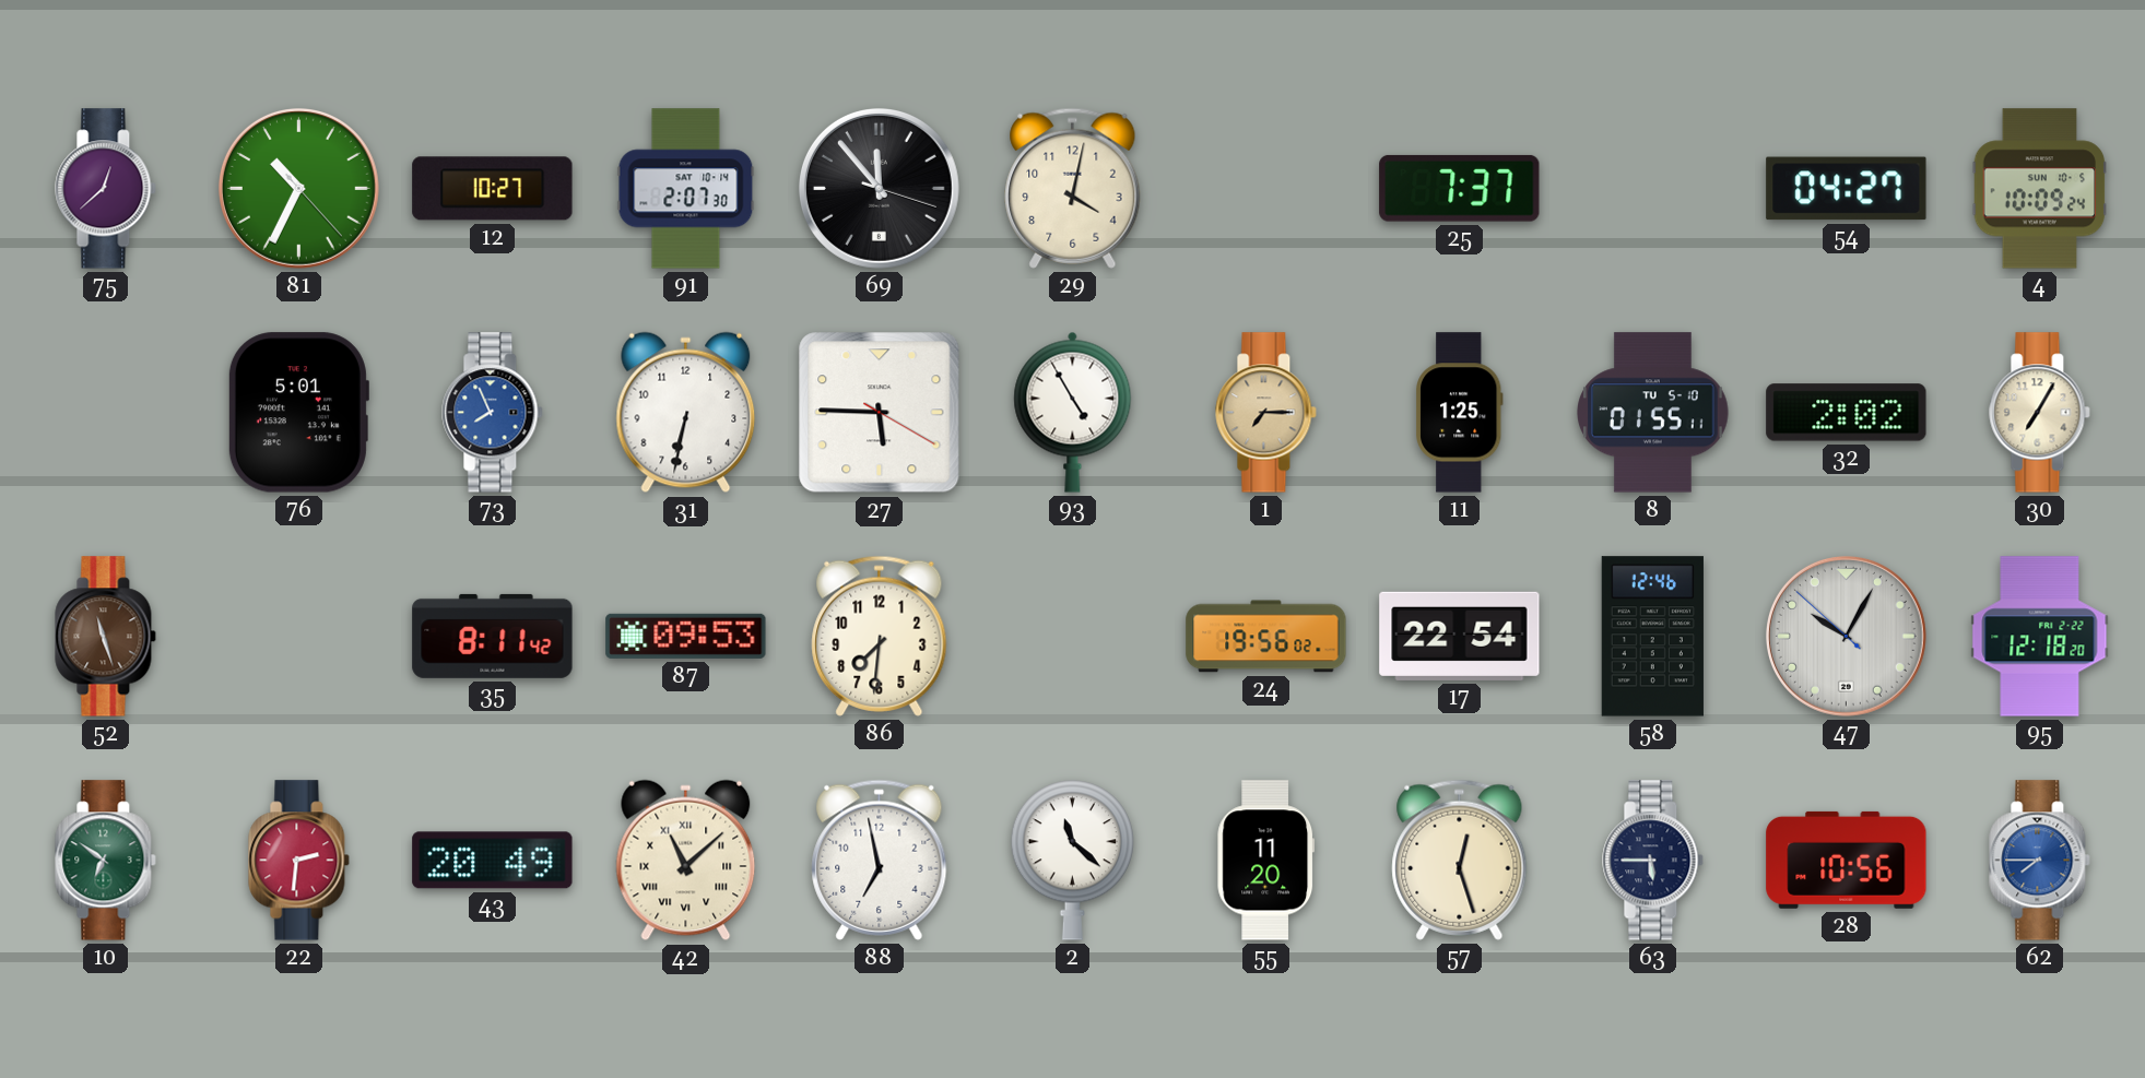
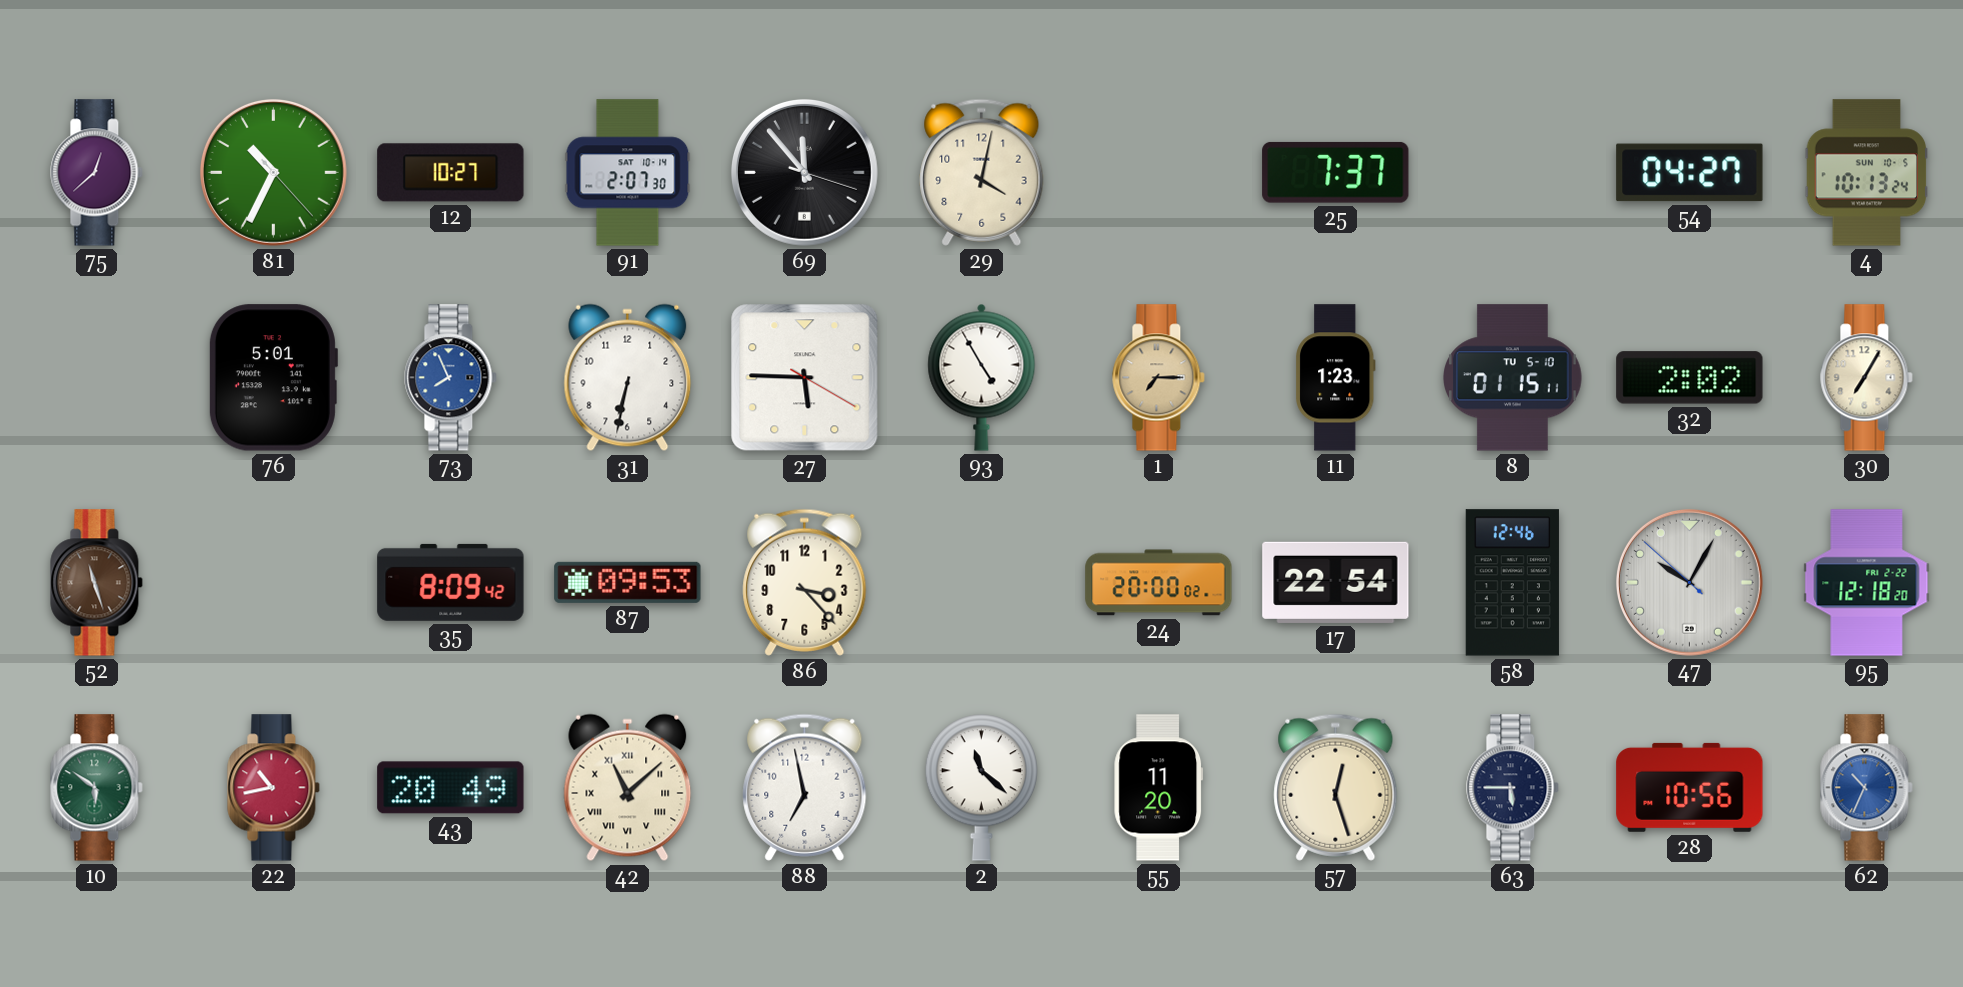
4: 10:09 -> 10:13
11: 1:25 -> 1:23
8: 01:55 -> 01:15
35: 8:11 -> 8:09
86: 7:31 -> 3:23
24: 19:56 -> 20:00
10: 6:51 -> 5:51
22: 2:31 -> 10:43
62: 7:45 -> 10:34
